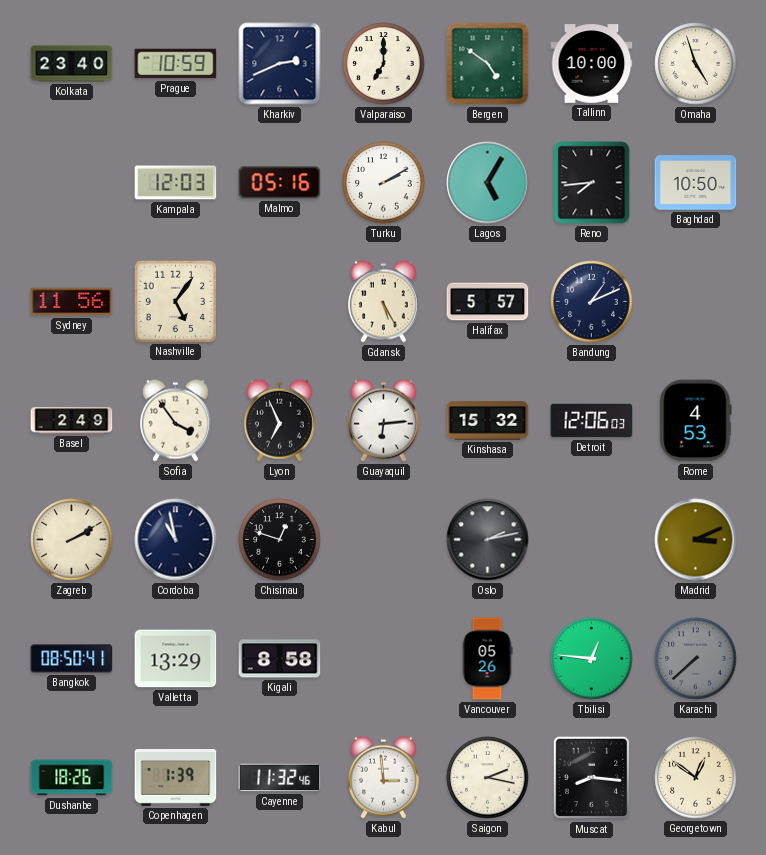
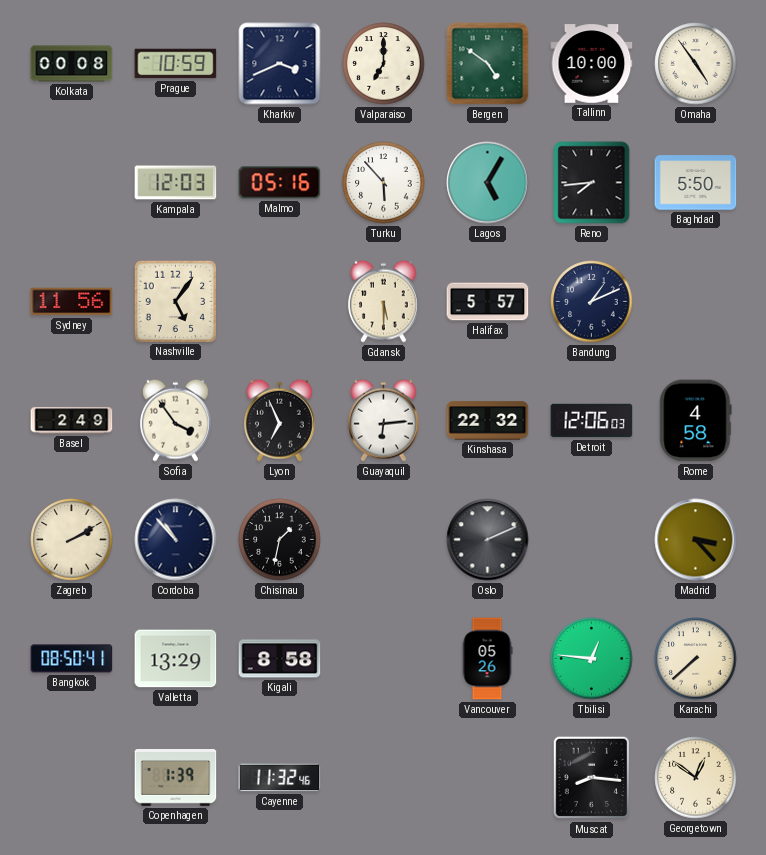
Kolkata: 23:40 -> 00:08
Kharkiv: 2:41 -> 3:41
Omaha: 4:57 -> 4:54
Turku: 2:10 -> 5:53
Baghdad: 10:50 -> 5:50
Gdansk: 5:25 -> 5:30
Kinshasa: 15:32 -> 22:32
Rome: 4:53 -> 4:58
Cordoba: 10:58 -> 10:53
Chisinau: 12:48 -> 1:32
Oslo: 2:13 -> 2:11
Madrid: 3:11 -> 3:23
Karachi dial: grey -> cream
Dushanbe: 18:26 -> none
Kabul: 2:59 -> none
Saigon: 2:17 -> none
